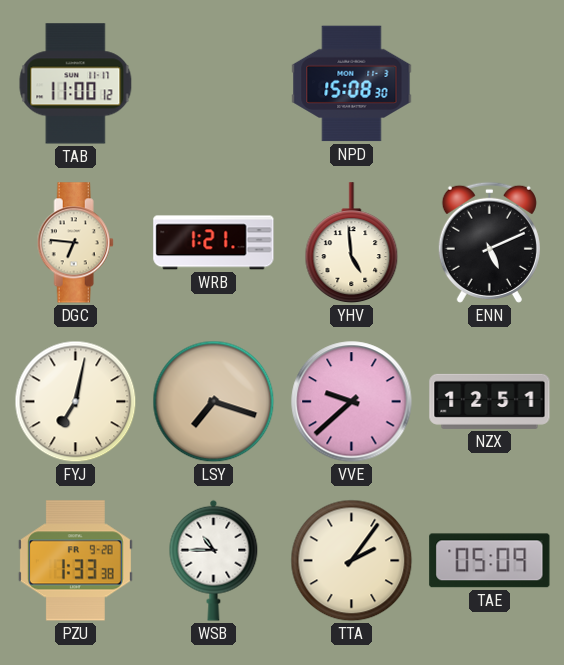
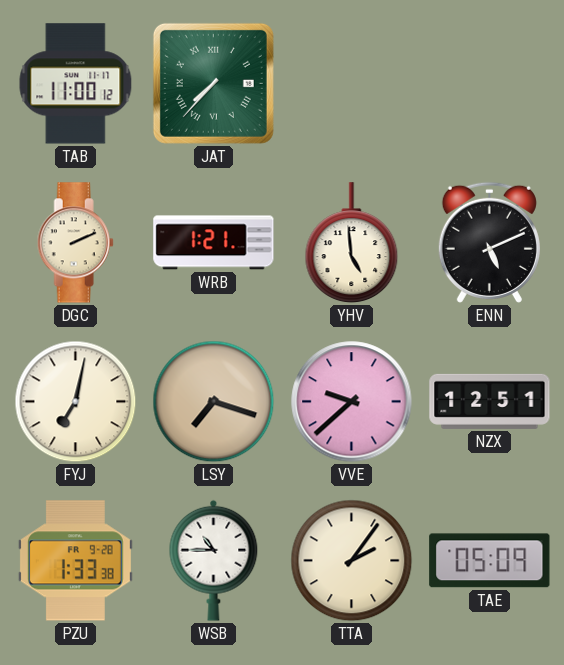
JAT: none -> 7:37
NPD: 15:08 -> none
DGC: 6:46 -> 2:11
